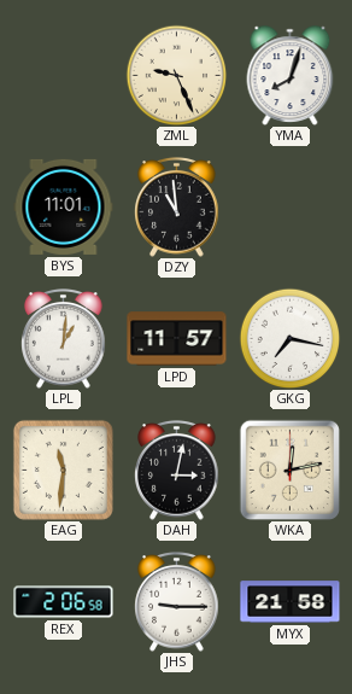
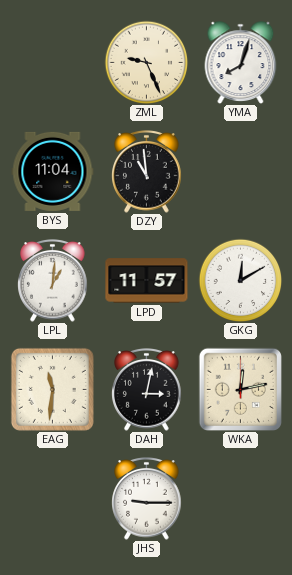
BYS: 11:01 -> 11:04
GKG: 7:17 -> 12:10
REX: 2:06 -> none
MYX: 21:58 -> none
